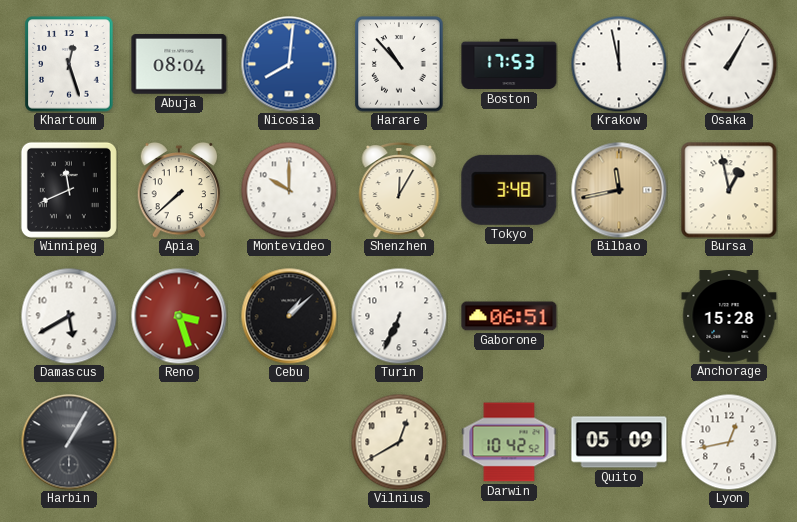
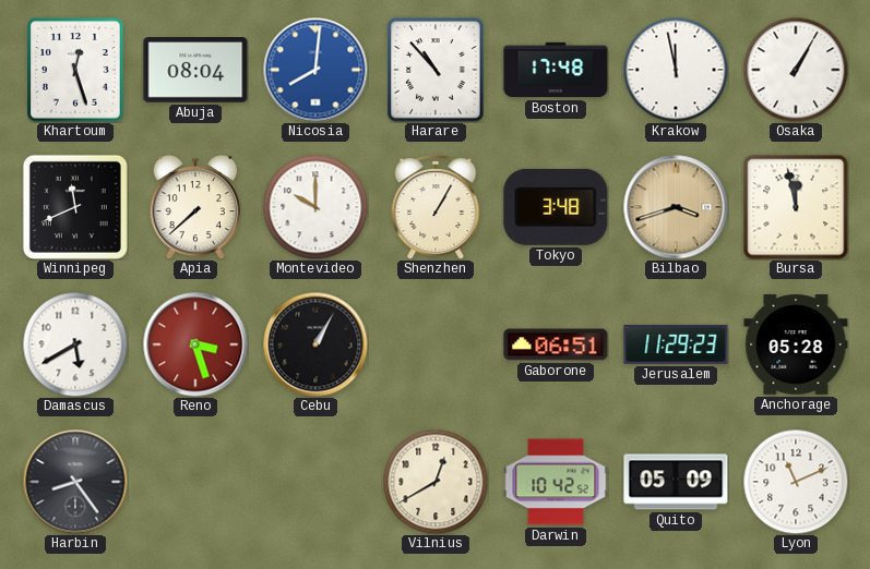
Boston: 17:53 -> 17:48
Shenzhen: 12:05 -> 1:05
Bilbao: 11:43 -> 3:42
Bursa: 12:58 -> 11:58
Cebu: 1:08 -> 1:05
Turin: 6:34 -> none
Jerusalem: none -> 11:29
Anchorage: 15:28 -> 05:28
Harbin: 1:05 -> 8:24
Lyon: 12:43 -> 11:11
